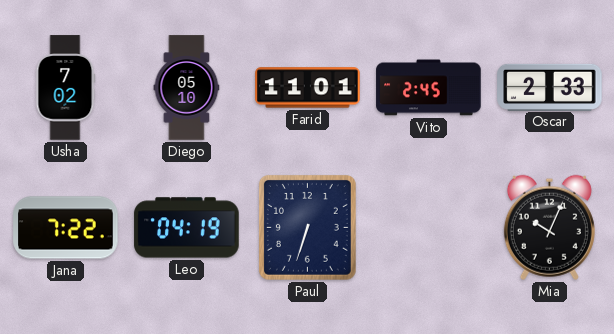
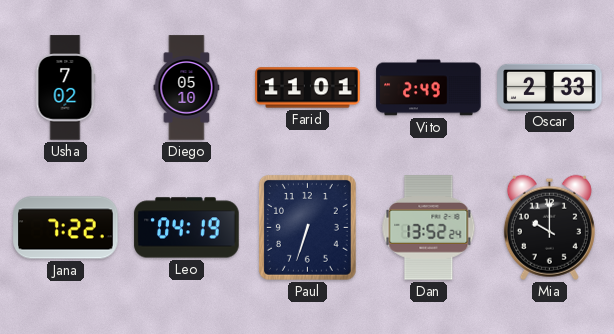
Vito: 2:45 -> 2:49
Dan: none -> 13:52
Mia: 10:04 -> 10:00
